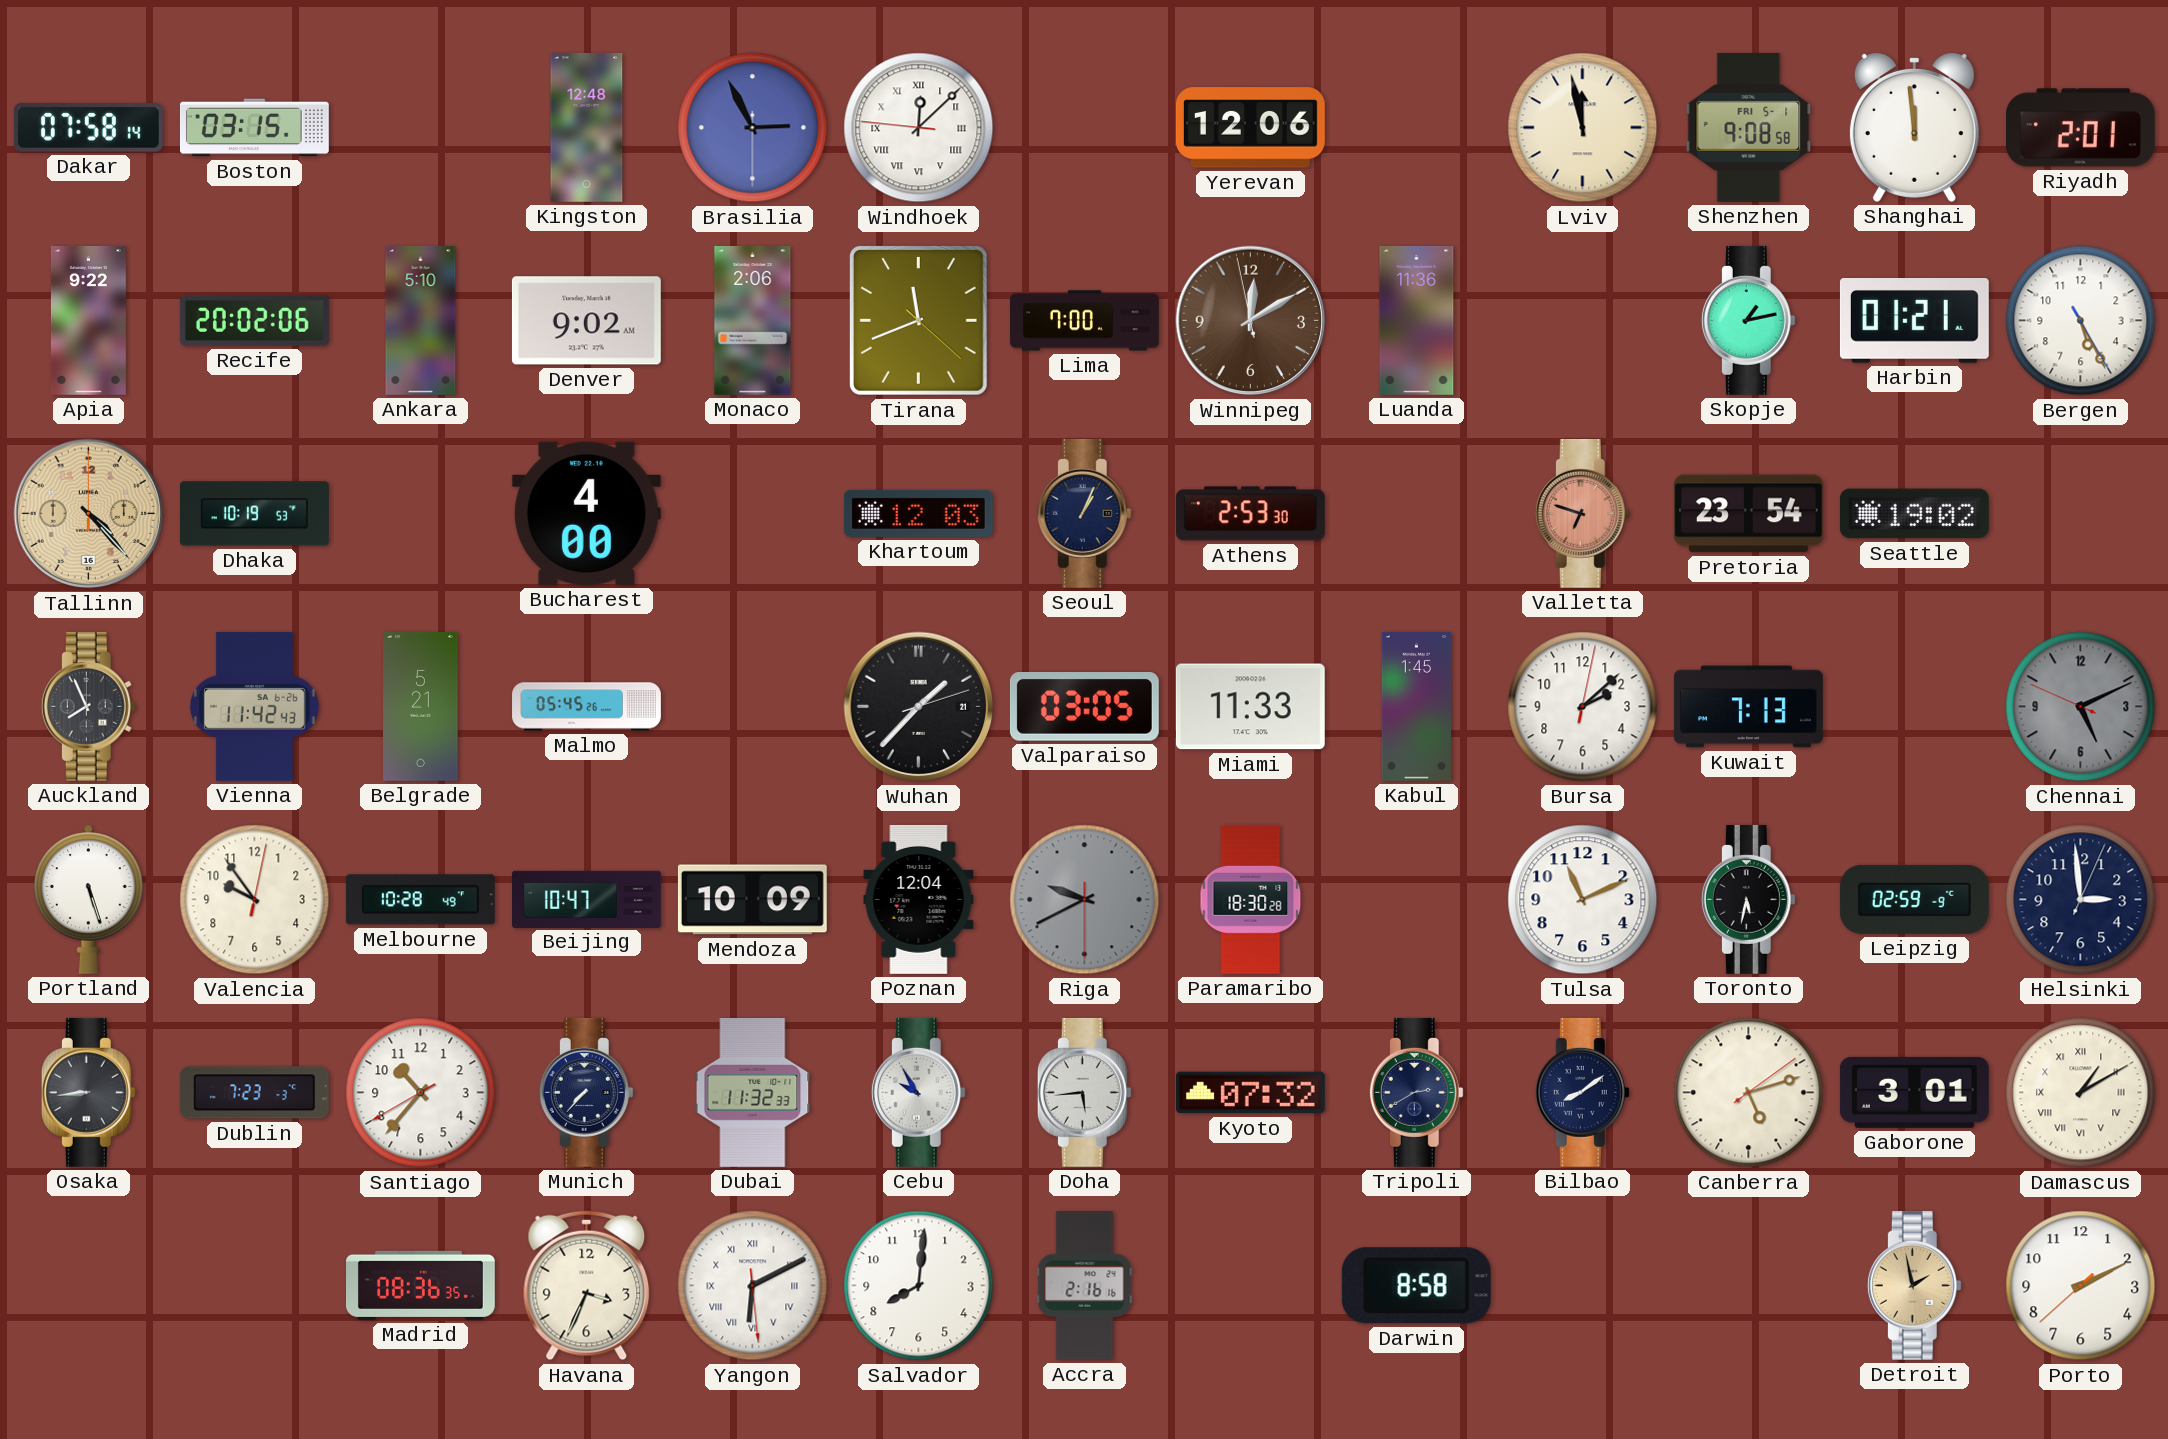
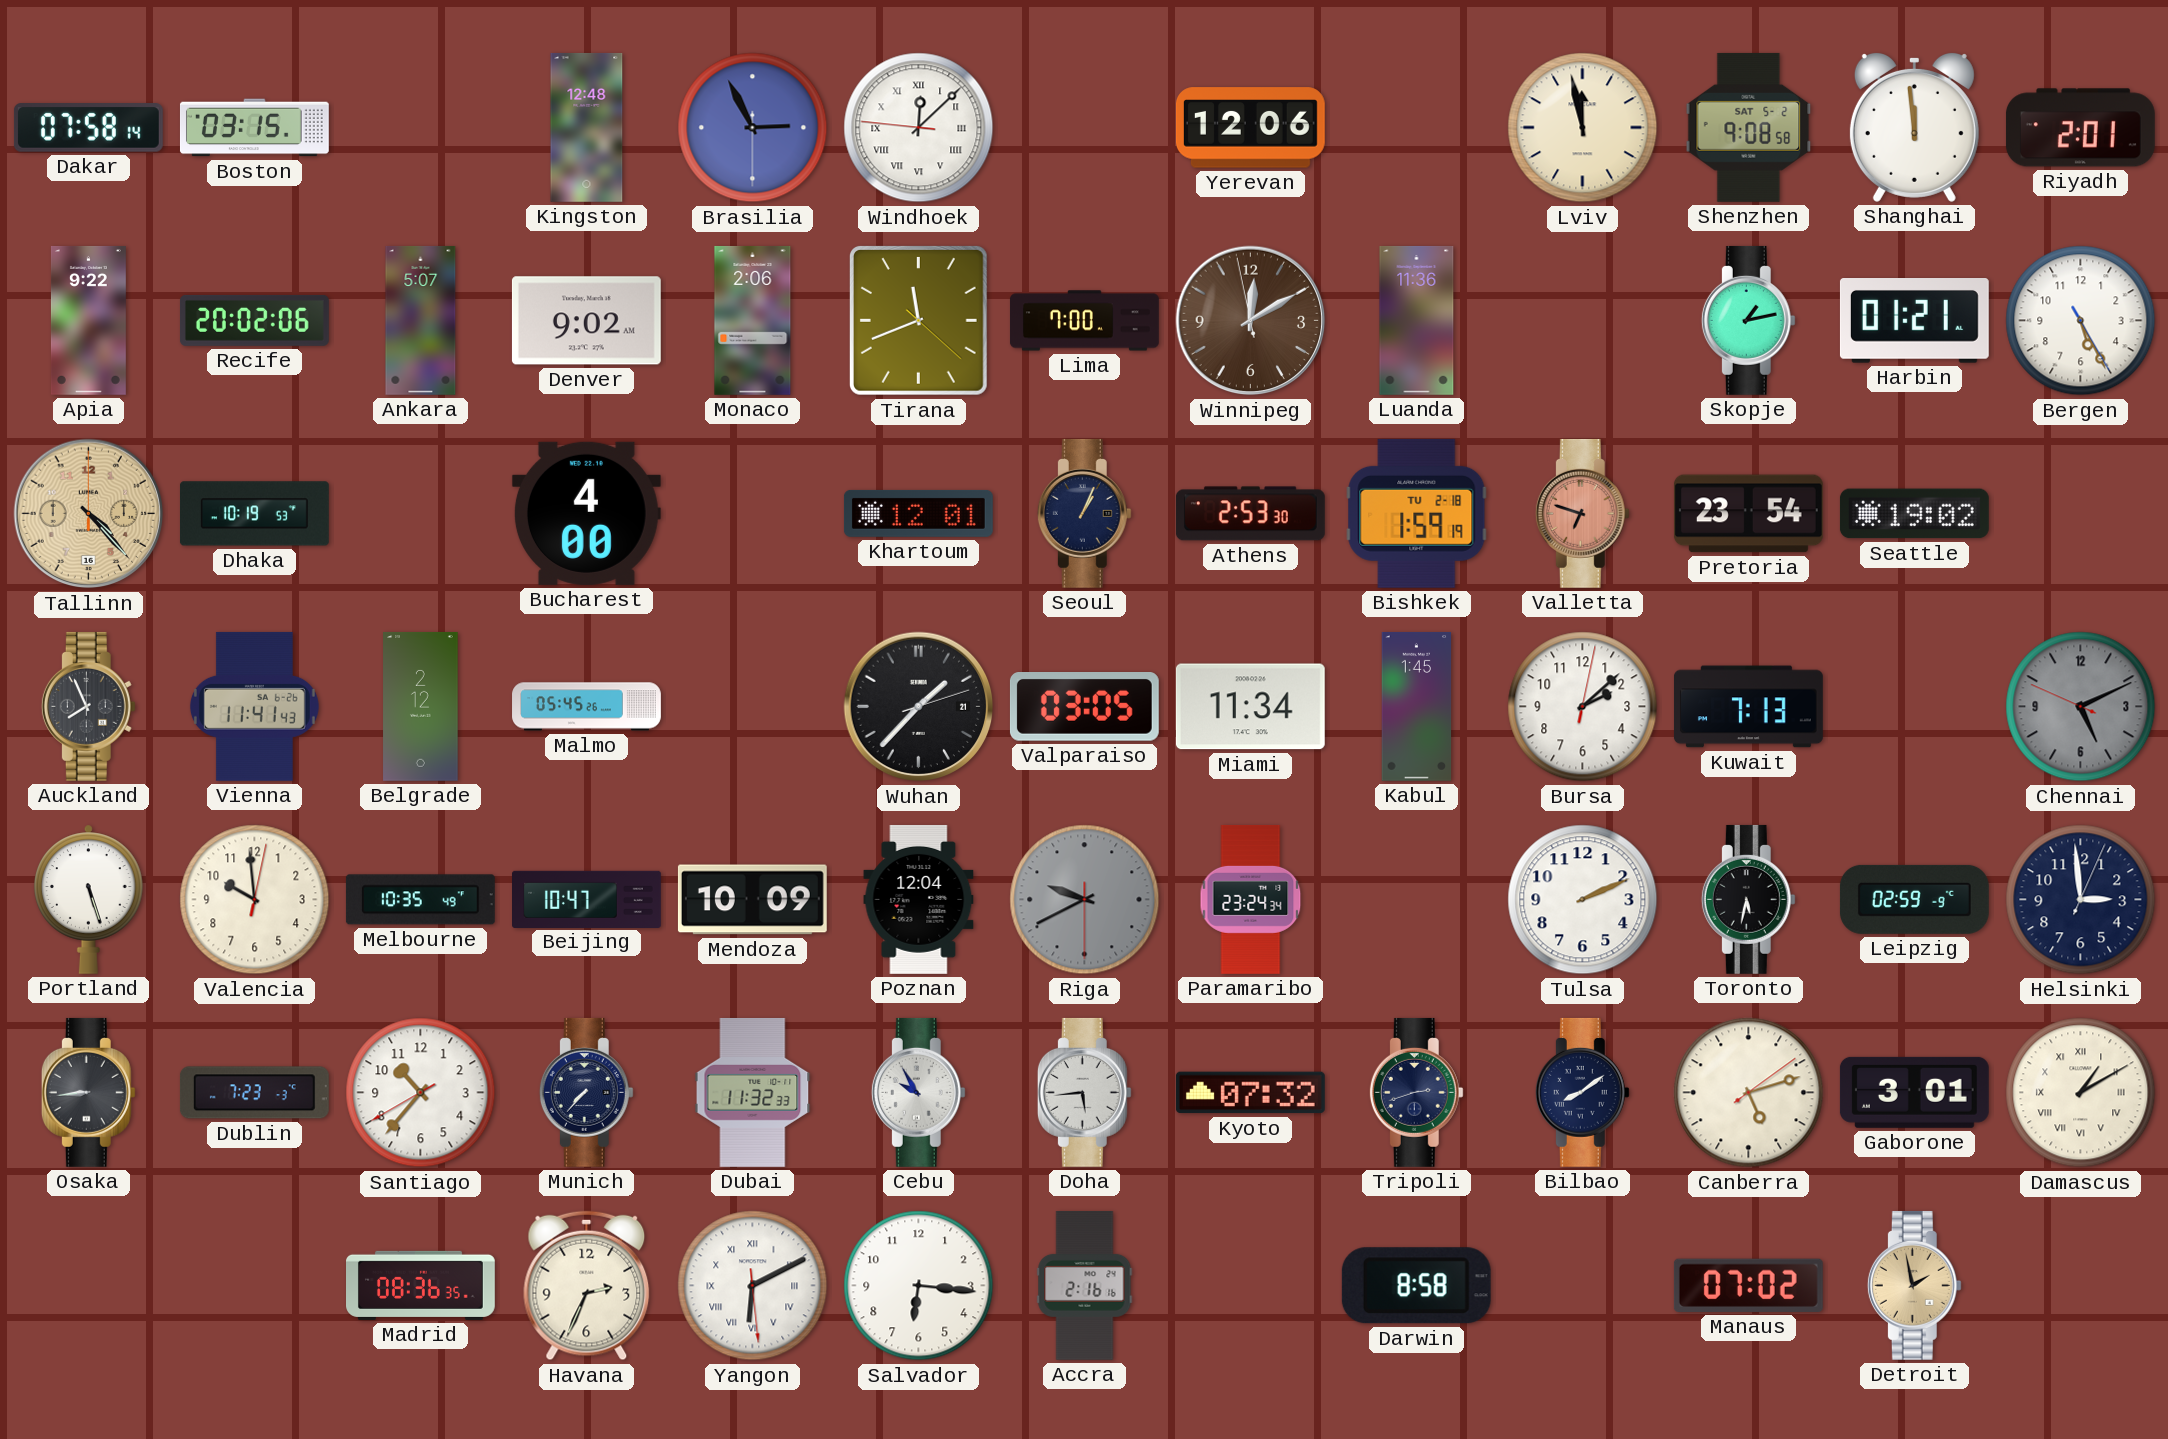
Shenzhen date: FRI 5-1 -> SAT 5-2
Ankara: 5:10 -> 5:07
Khartoum: 12:03 -> 12:01
Bishkek: none -> 1:59
Vienna: 11:42 -> 11:41
Belgrade: 5:21 -> 2:12
Miami: 11:33 -> 11:34
Valencia: 9:54 -> 9:59
Melbourne: 10:28 -> 10:35
Paramaribo: 18:30 -> 23:24
Tulsa: 11:11 -> 2:11
Tripoli: 2:40 -> 2:42
Havana: 3:34 -> 2:34
Salvador: 8:01 -> 6:16
Manaus: none -> 07:02
Porto: 2:10 -> none
